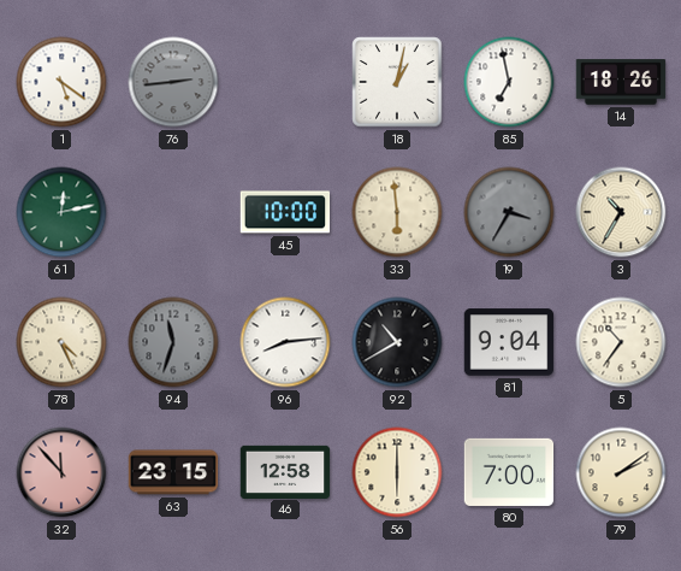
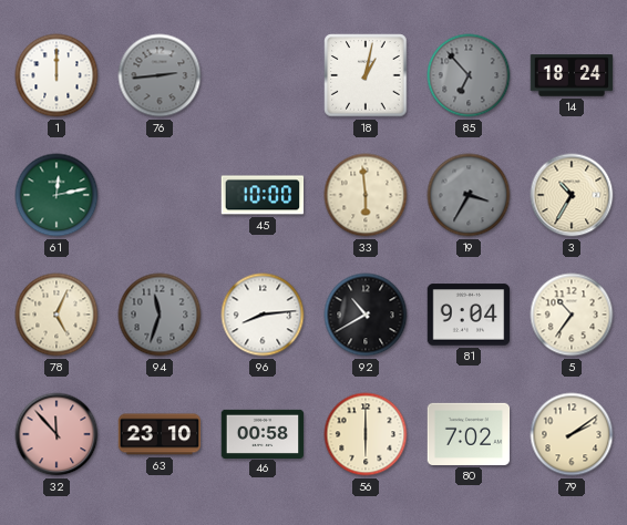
1: 5:21 -> 12:00
85: 6:58 -> 6:53
85 dial: white -> grey
14: 18:26 -> 18:24
78: 4:26 -> 5:04
63: 23:15 -> 23:10
46: 12:58 -> 00:58
80: 7:00 -> 7:02
